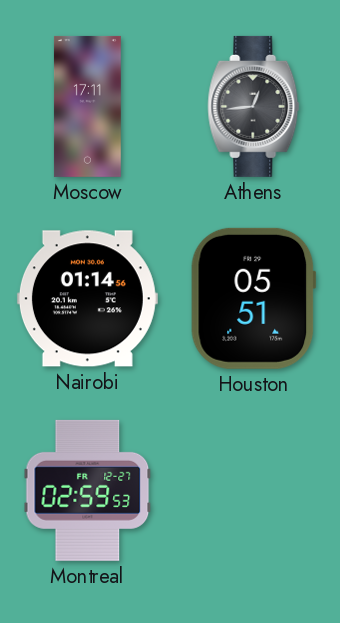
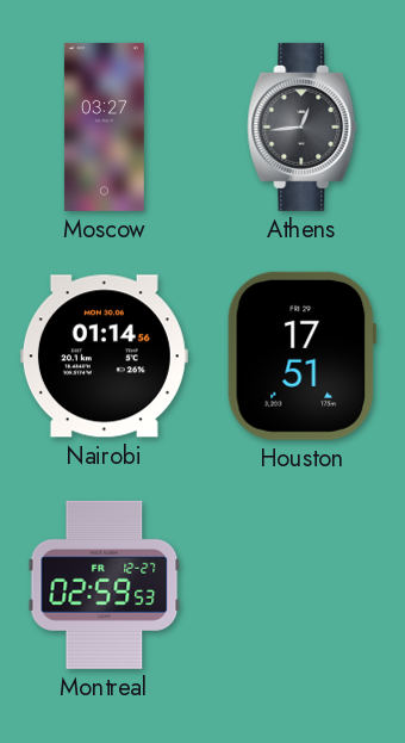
Moscow: 17:11 -> 03:27
Houston: 05:51 -> 17:51
